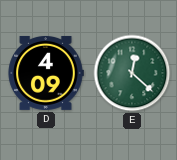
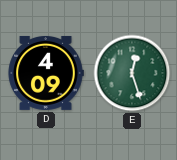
E: 12:22 -> 12:27
